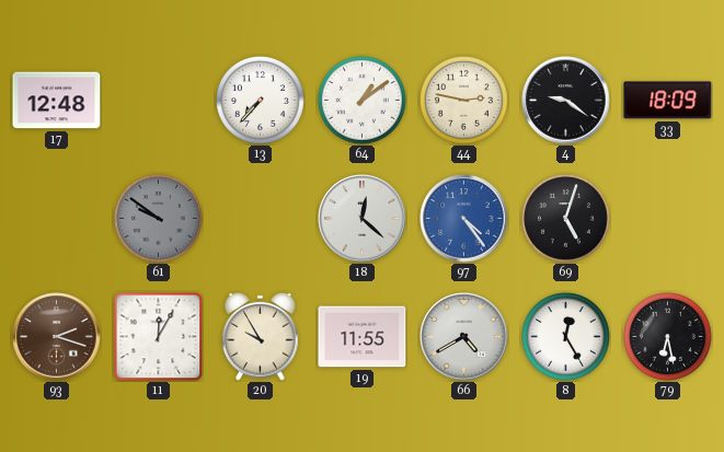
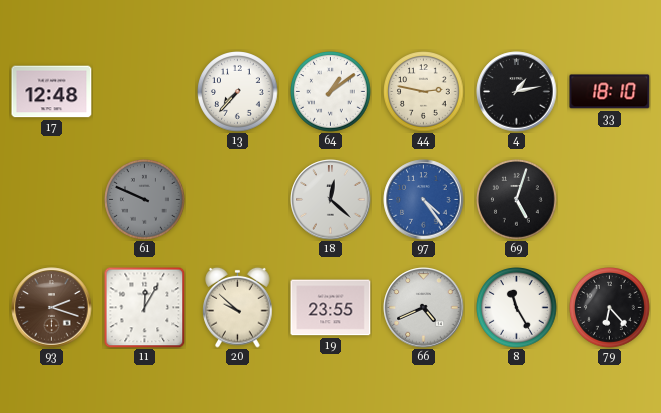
4: 9:21 -> 1:13
33: 18:09 -> 18:10
61: 9:51 -> 9:49
20: 9:55 -> 9:52
19: 11:55 -> 23:55
66: 4:40 -> 4:41
8: 12:25 -> 11:25
79: 6:28 -> 6:23
